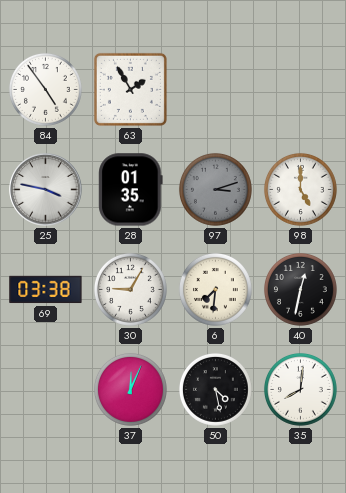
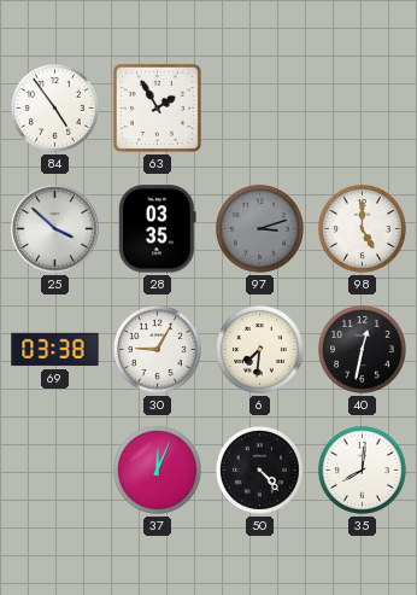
25: 3:47 -> 3:52
28: 01:35 -> 03:35
50: 4:28 -> 4:23
